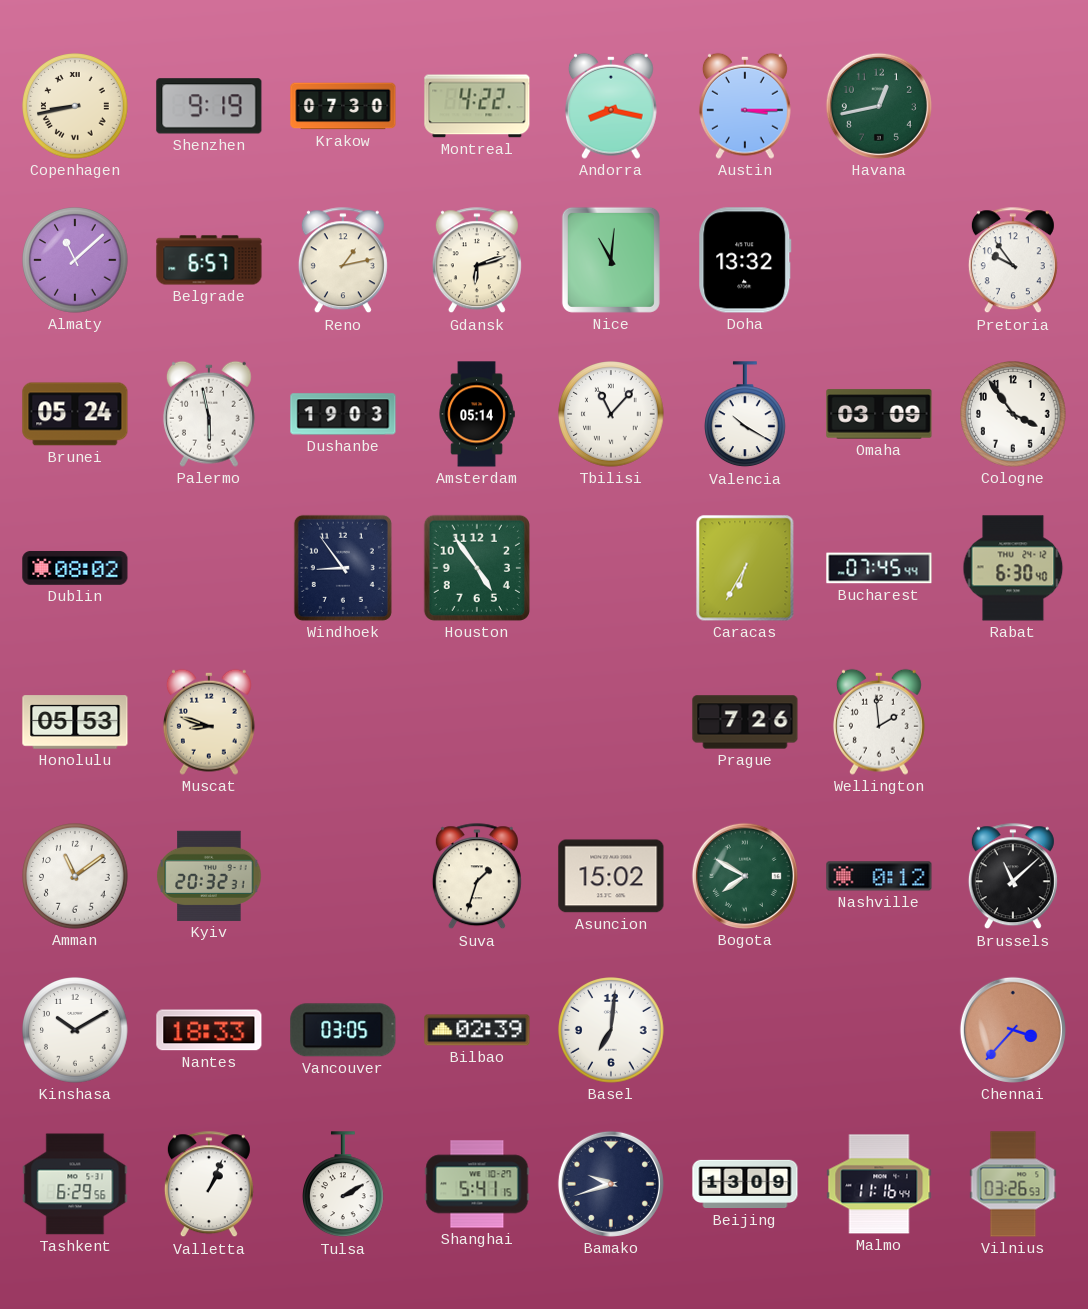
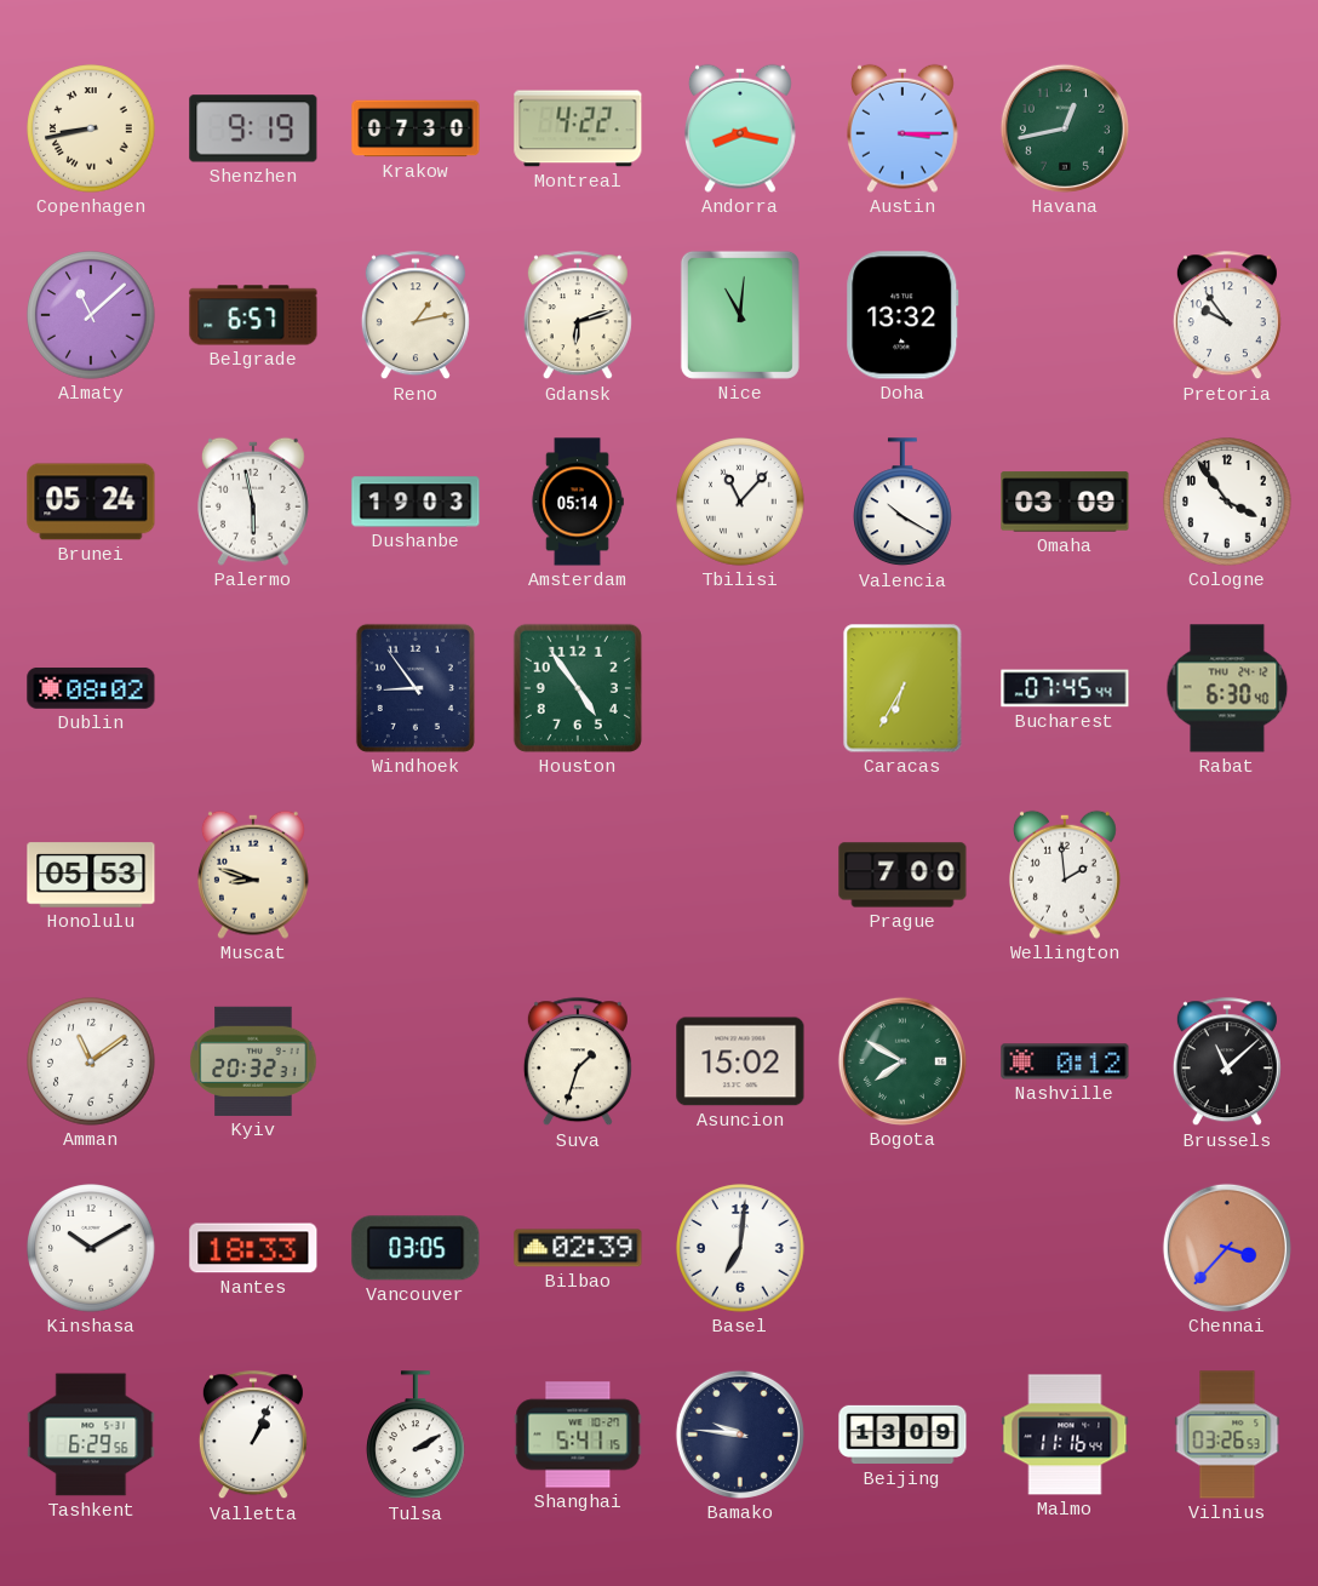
Prague: 7:26 -> 7:00
Bamako: 9:42 -> 9:46
